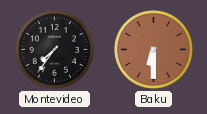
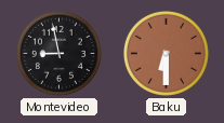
Montevideo: 7:36 -> 8:58
